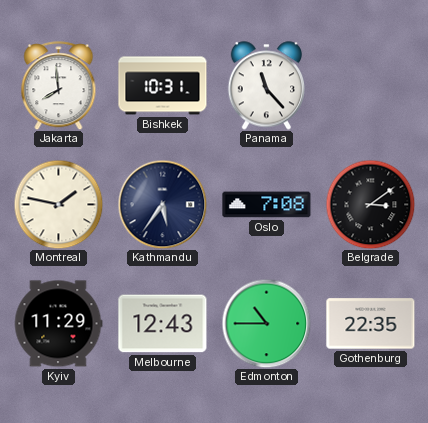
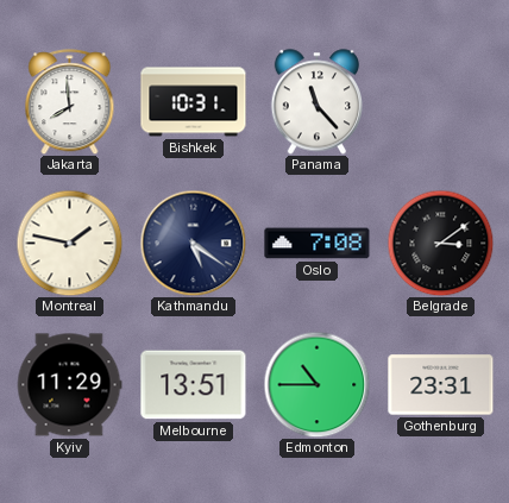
Kathmandu: 5:36 -> 5:21
Melbourne: 12:43 -> 13:51
Gothenburg: 22:35 -> 23:31
